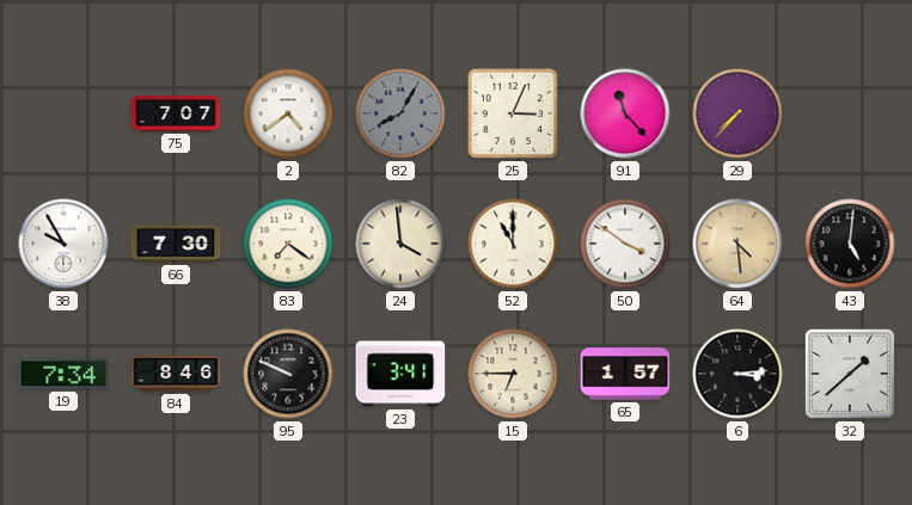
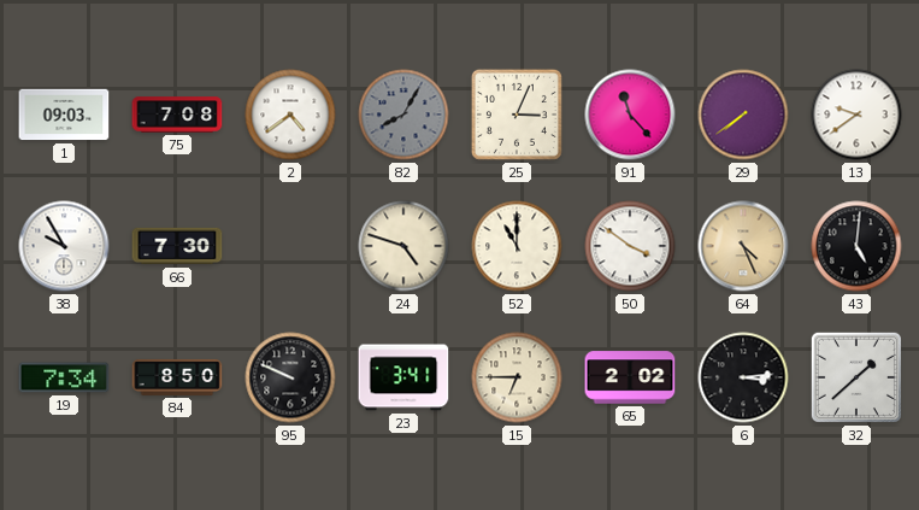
1: none -> 09:03
75: 7:07 -> 7:08
29: 7:37 -> 7:39
13: none -> 9:39
83: 7:21 -> none
24: 3:59 -> 4:48
64: 4:29 -> 4:26
84: 8:46 -> 8:50
65: 1:57 -> 2:02
